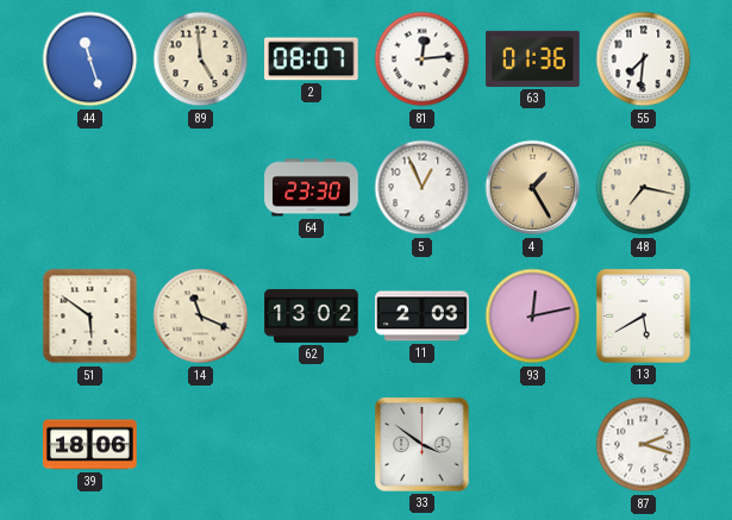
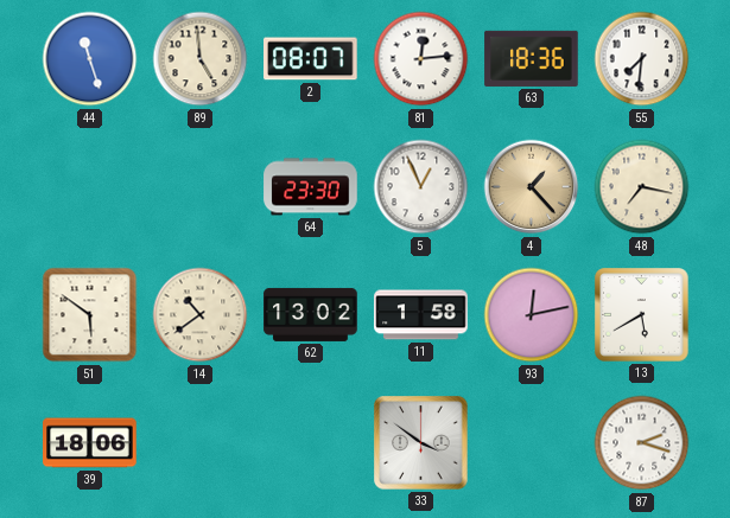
63: 01:36 -> 18:36
4: 1:25 -> 1:23
14: 11:19 -> 10:39
11: 2:03 -> 1:58
